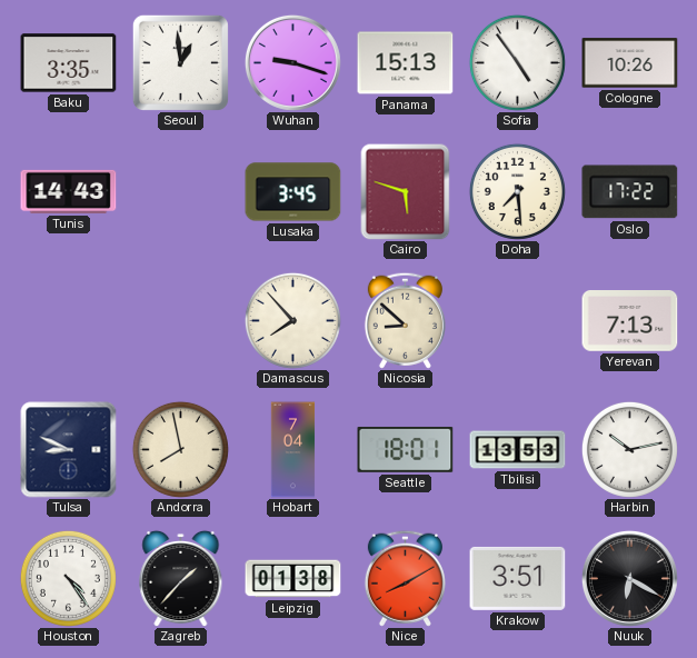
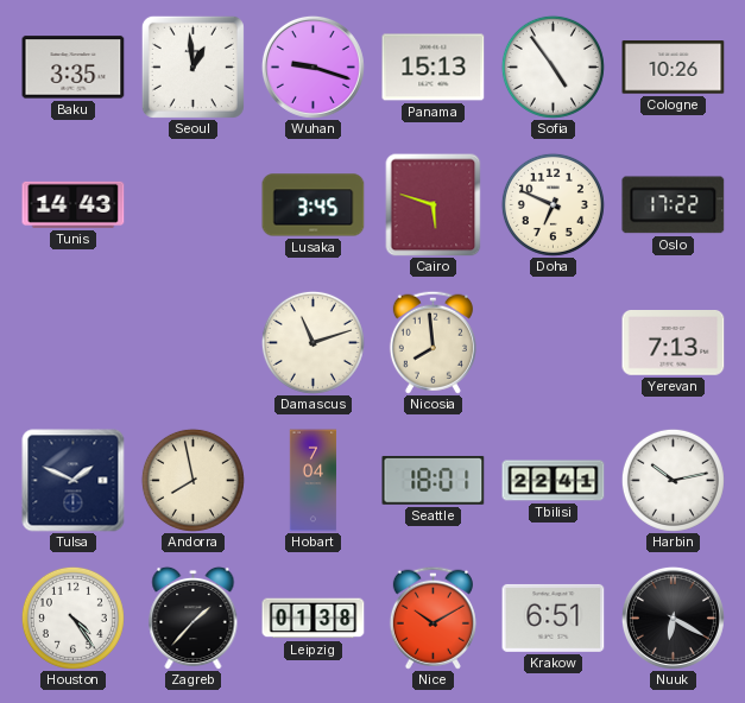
Doha: 7:29 -> 6:49
Damascus: 7:53 -> 11:12
Nicosia: 8:52 -> 7:59
Tulsa: 8:49 -> 1:49
Tbilisi: 13:53 -> 22:41
Nice: 8:10 -> 10:10
Krakow: 3:51 -> 6:51
